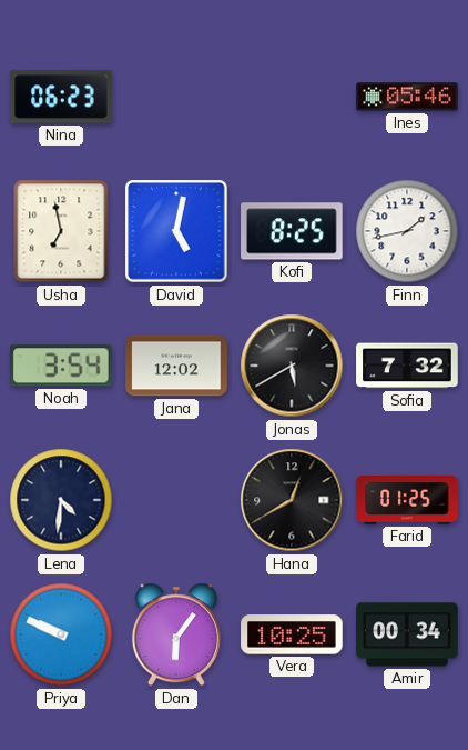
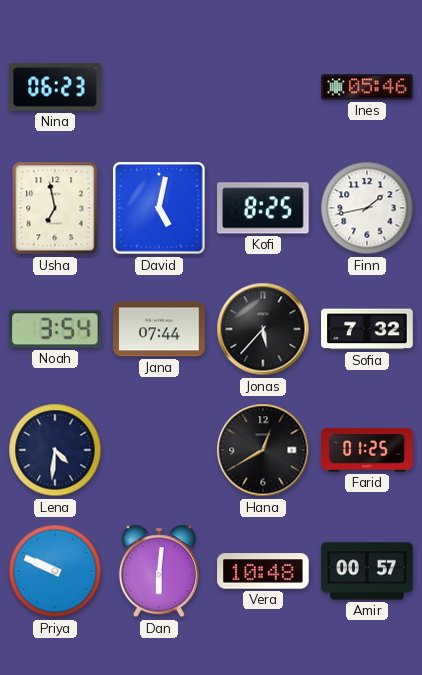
Jana: 12:02 -> 07:44
Jonas: 5:40 -> 5:37
Dan: 6:06 -> 6:01
Vera: 10:25 -> 10:48
Amir: 00:34 -> 00:57
